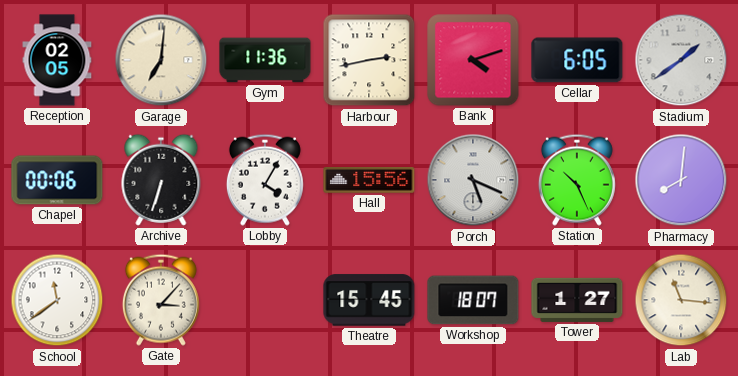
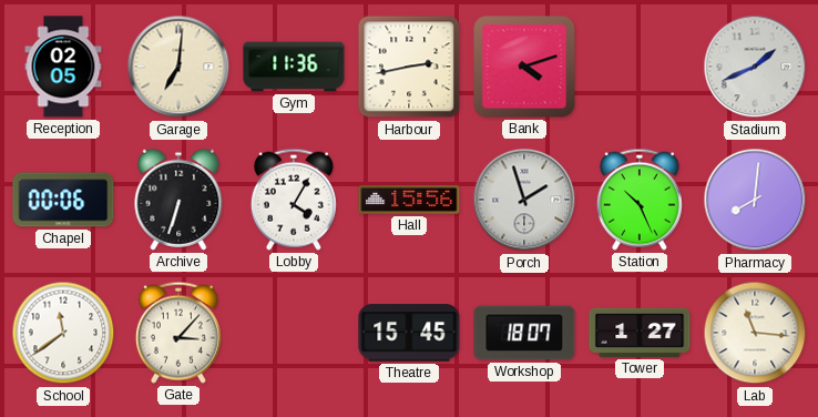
Cellar: 6:05 -> none
Stadium: 1:39 -> 1:41
Porch: 5:19 -> 1:57
